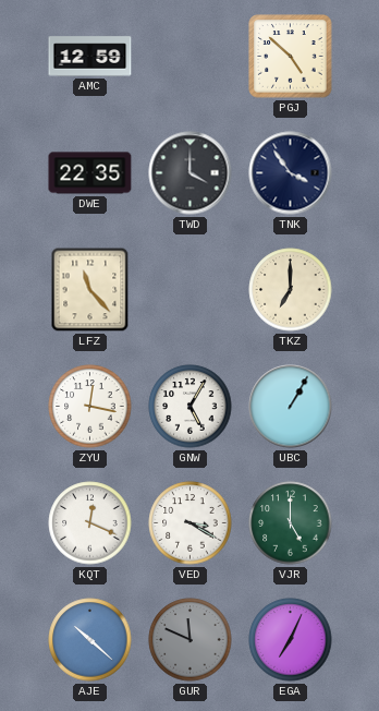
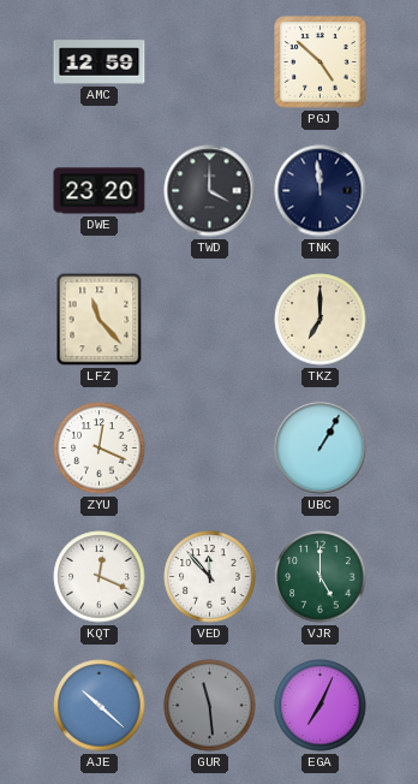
DWE: 22:35 -> 23:20
TNK: 3:54 -> 11:59
ZYU: 12:17 -> 12:19
GNW: 5:05 -> none
VED: 3:20 -> 11:53
GUR: 11:49 -> 11:29
